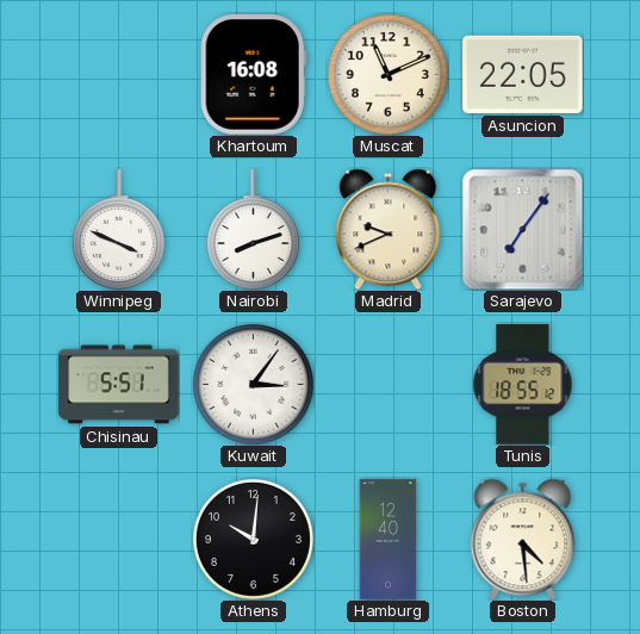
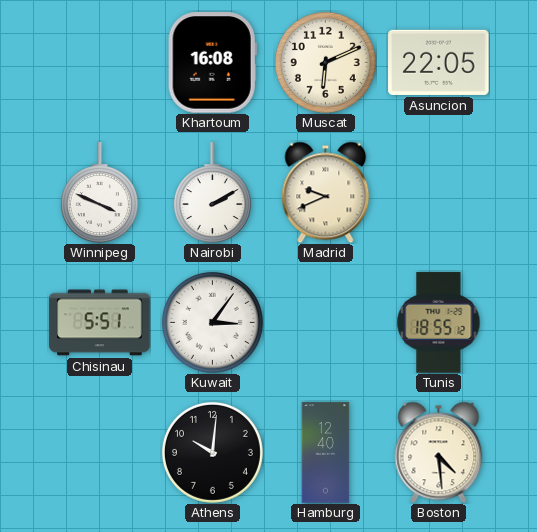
Muscat: 11:11 -> 6:11
Nairobi: 8:12 -> 2:10
Sarajevo: 7:06 -> none
